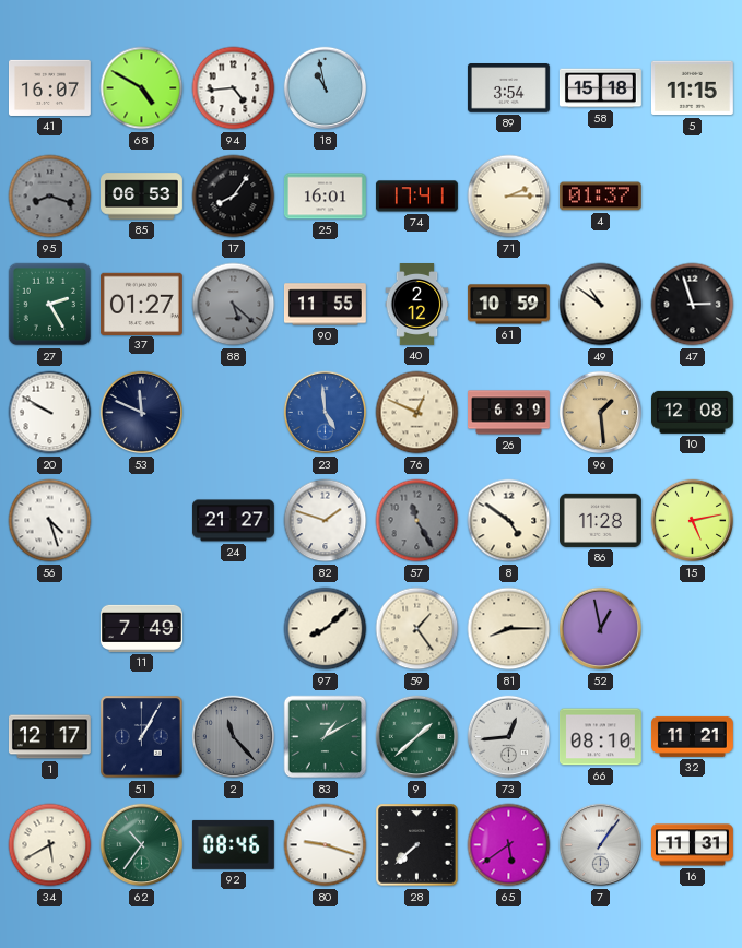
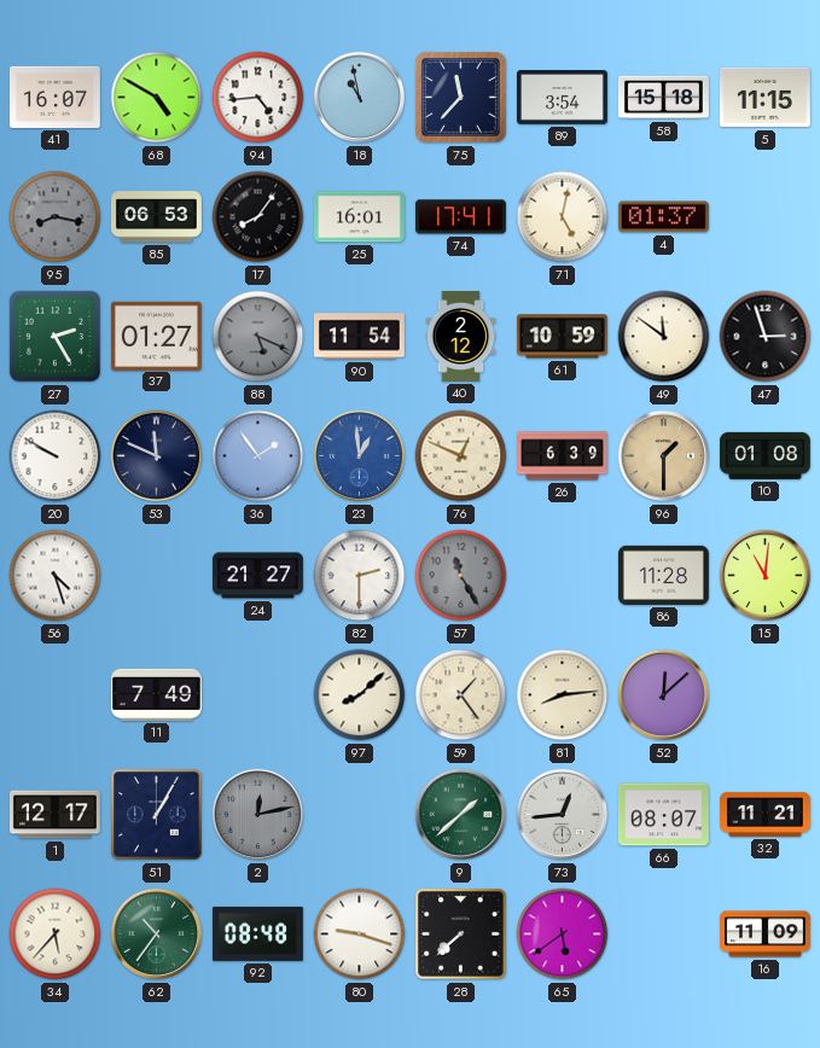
75: none -> 11:37
95: 8:18 -> 8:17
71: 2:15 -> 5:02
88: 5:22 -> 5:19
90: 11:55 -> 11:54
49: 10:51 -> 11:51
36: none -> 1:54
23: 4:59 -> 12:59
96: 1:29 -> 1:30
10: 12:08 -> 01:08
82: 1:48 -> 2:30
8: 4:51 -> none
15: 5:13 -> 11:01
81: 8:15 -> 8:14
52: 12:58 -> 12:08
2: 11:23 -> 12:13
83: 1:10 -> none
66: 08:10 -> 08:07
34: 5:40 -> 5:37
92: 08:46 -> 08:48
7: 1:06 -> none
16: 11:31 -> 11:09
